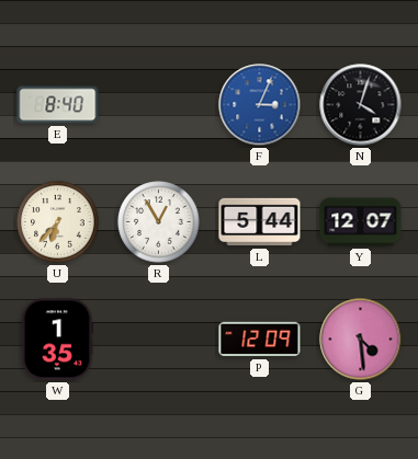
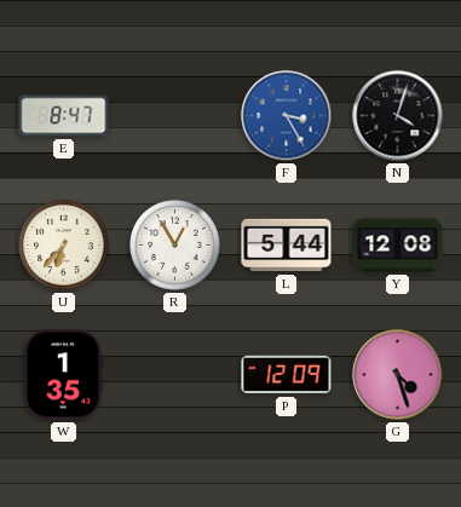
E: 8:40 -> 8:47
F: 3:04 -> 3:25
Y: 12:07 -> 12:08
G: 4:29 -> 4:27
